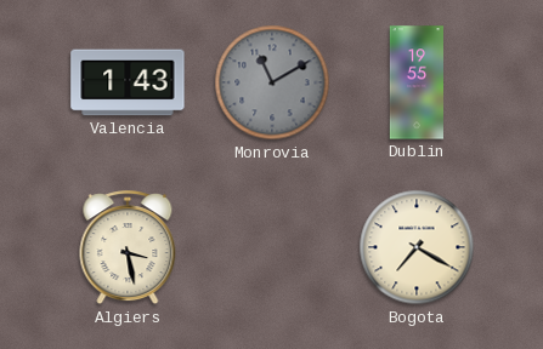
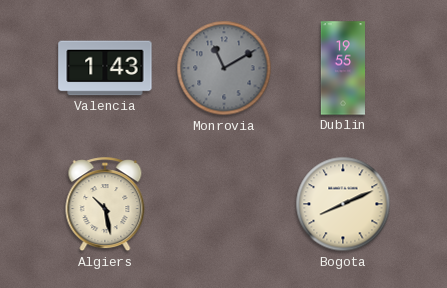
Algiers: 3:28 -> 10:28
Bogota: 7:20 -> 8:11
